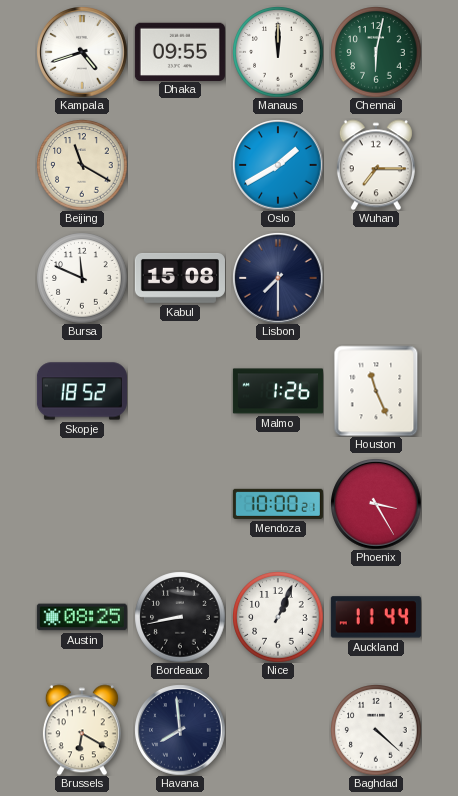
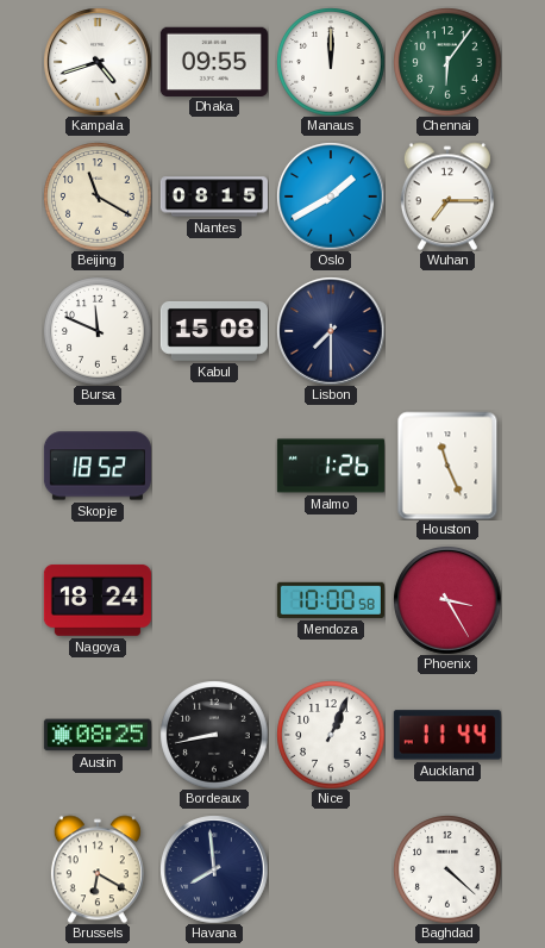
Chennai: 6:02 -> 6:06
Nantes: none -> 08:15
Nagoya: none -> 18:24
Mendoza: 10:00:21 -> 10:00:58
